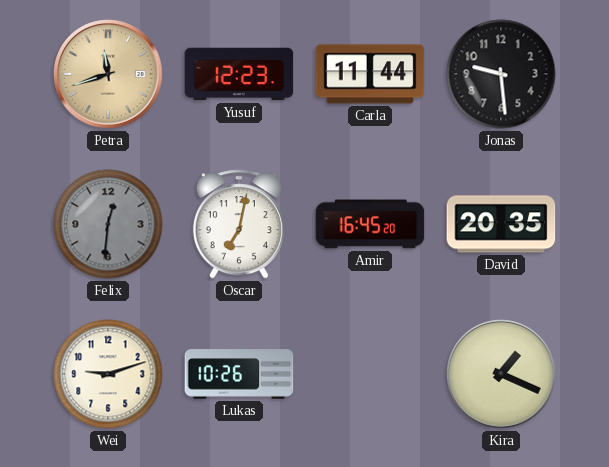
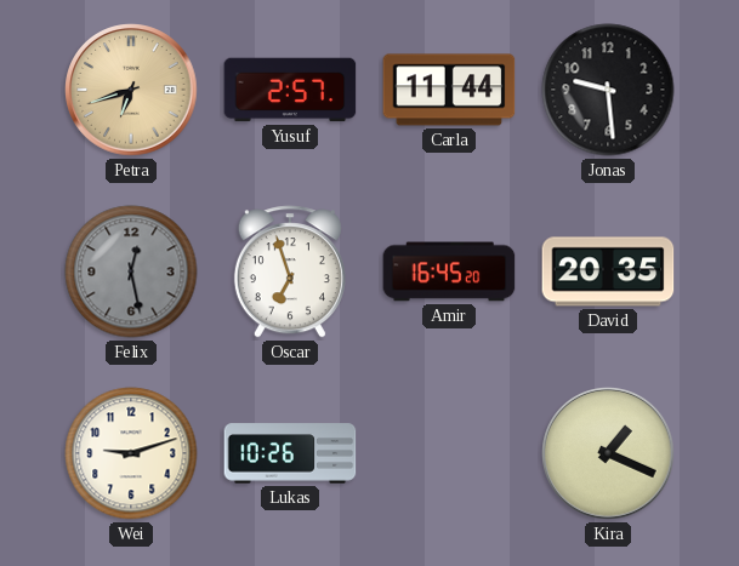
Petra: 11:42 -> 6:42
Yusuf: 12:23 -> 2:57
Felix: 12:31 -> 12:28
Oscar: 7:02 -> 6:57
